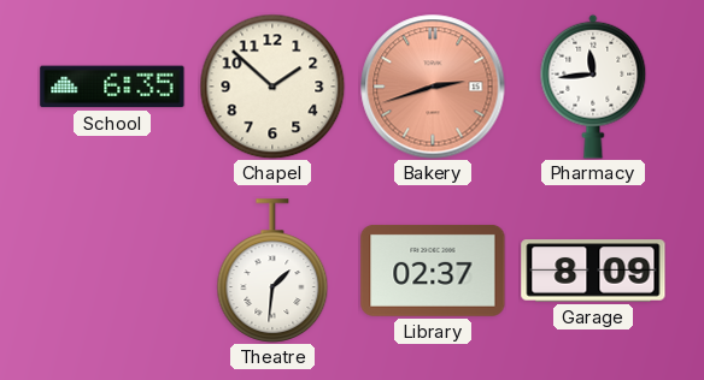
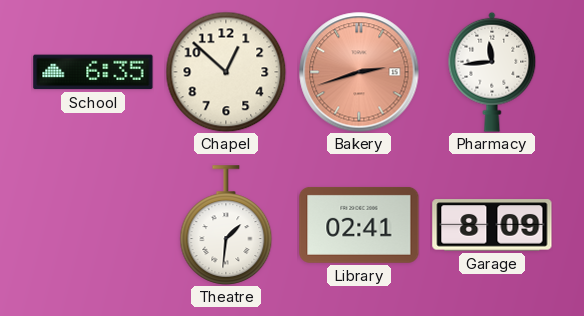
Chapel: 1:52 -> 12:52
Library: 02:37 -> 02:41
